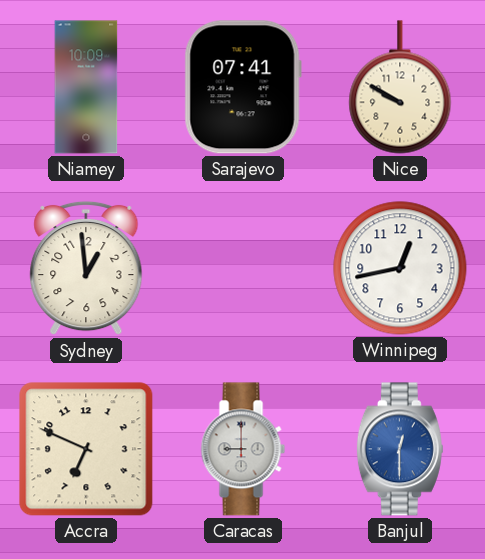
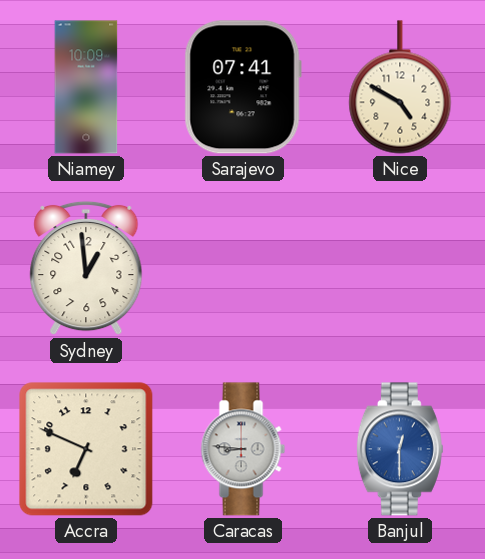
Nice: 9:50 -> 4:50
Winnipeg: 12:43 -> none
Caracas: 9:00 -> 8:46
